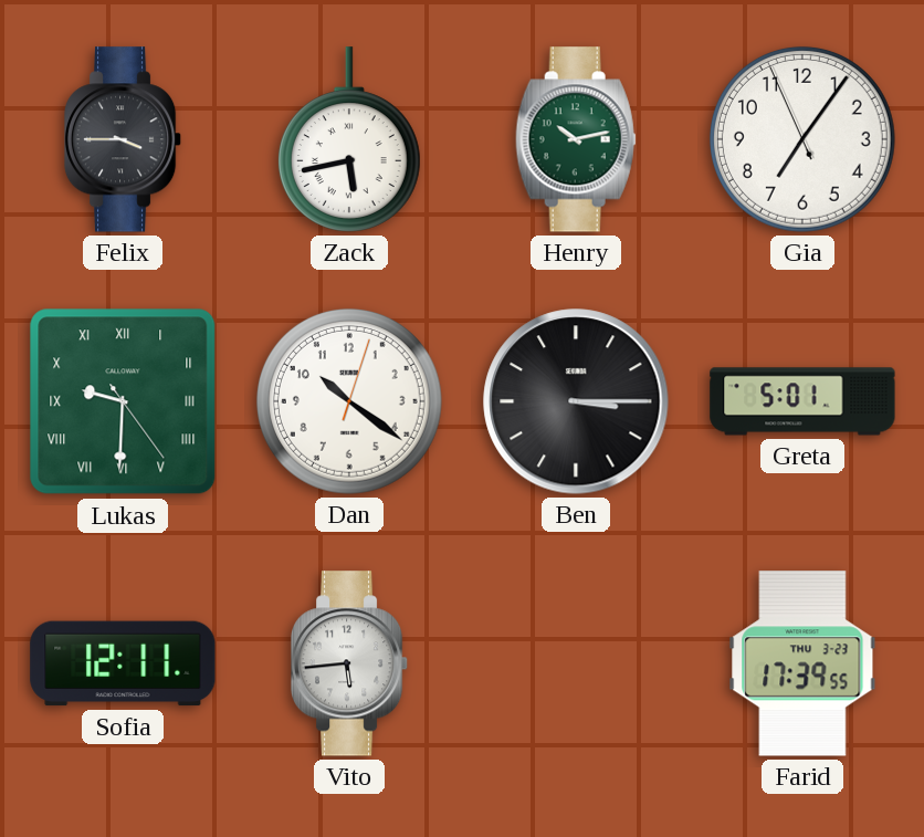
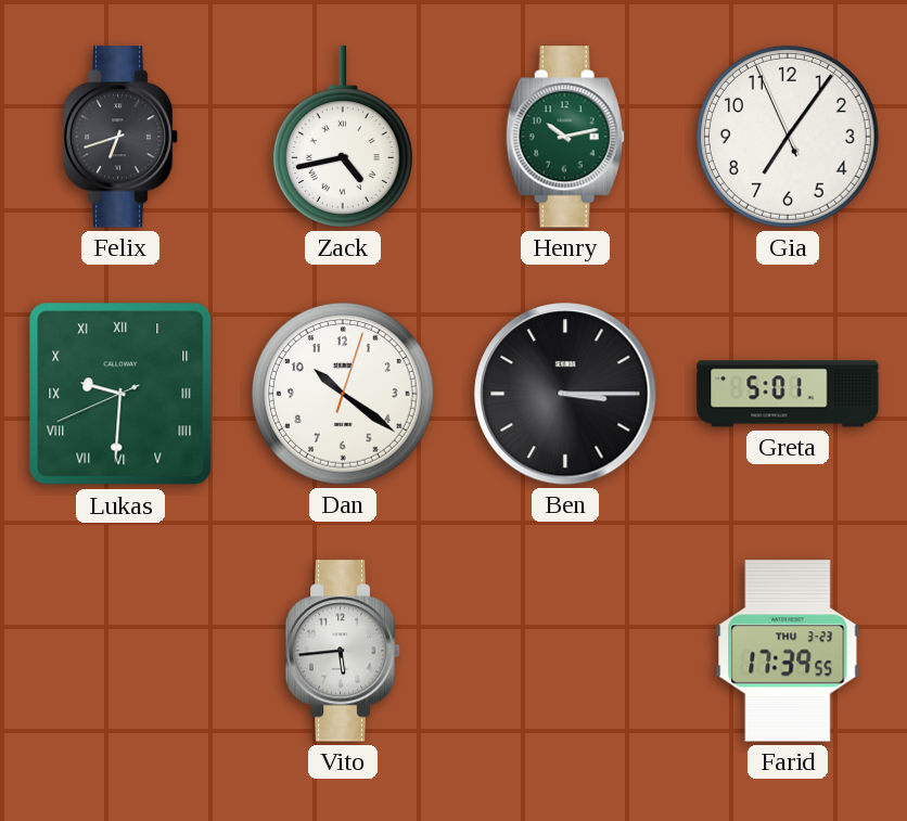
Felix: 3:45 -> 6:42
Zack: 5:43 -> 4:43
Lukas: 9:30:24 -> 9:30:41
Sofia: 12:11 -> none
